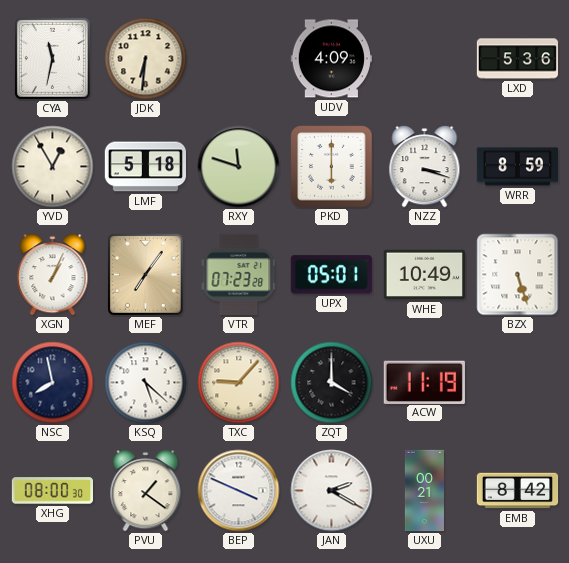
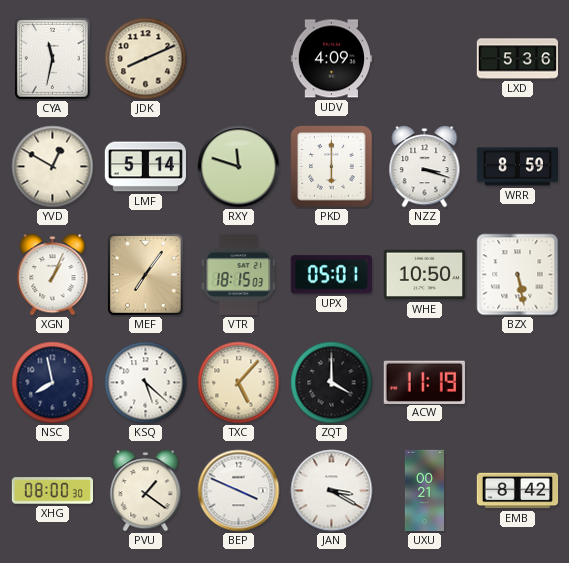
JDK: 6:31 -> 8:11
YVD: 12:55 -> 12:50
LMF: 5:18 -> 5:14
VTR: 07:23 -> 18:15
WHE: 10:49 -> 10:50
BZX: 5:27 -> 5:28
TXC: 9:07 -> 5:07
JAN: 2:20 -> 3:20
